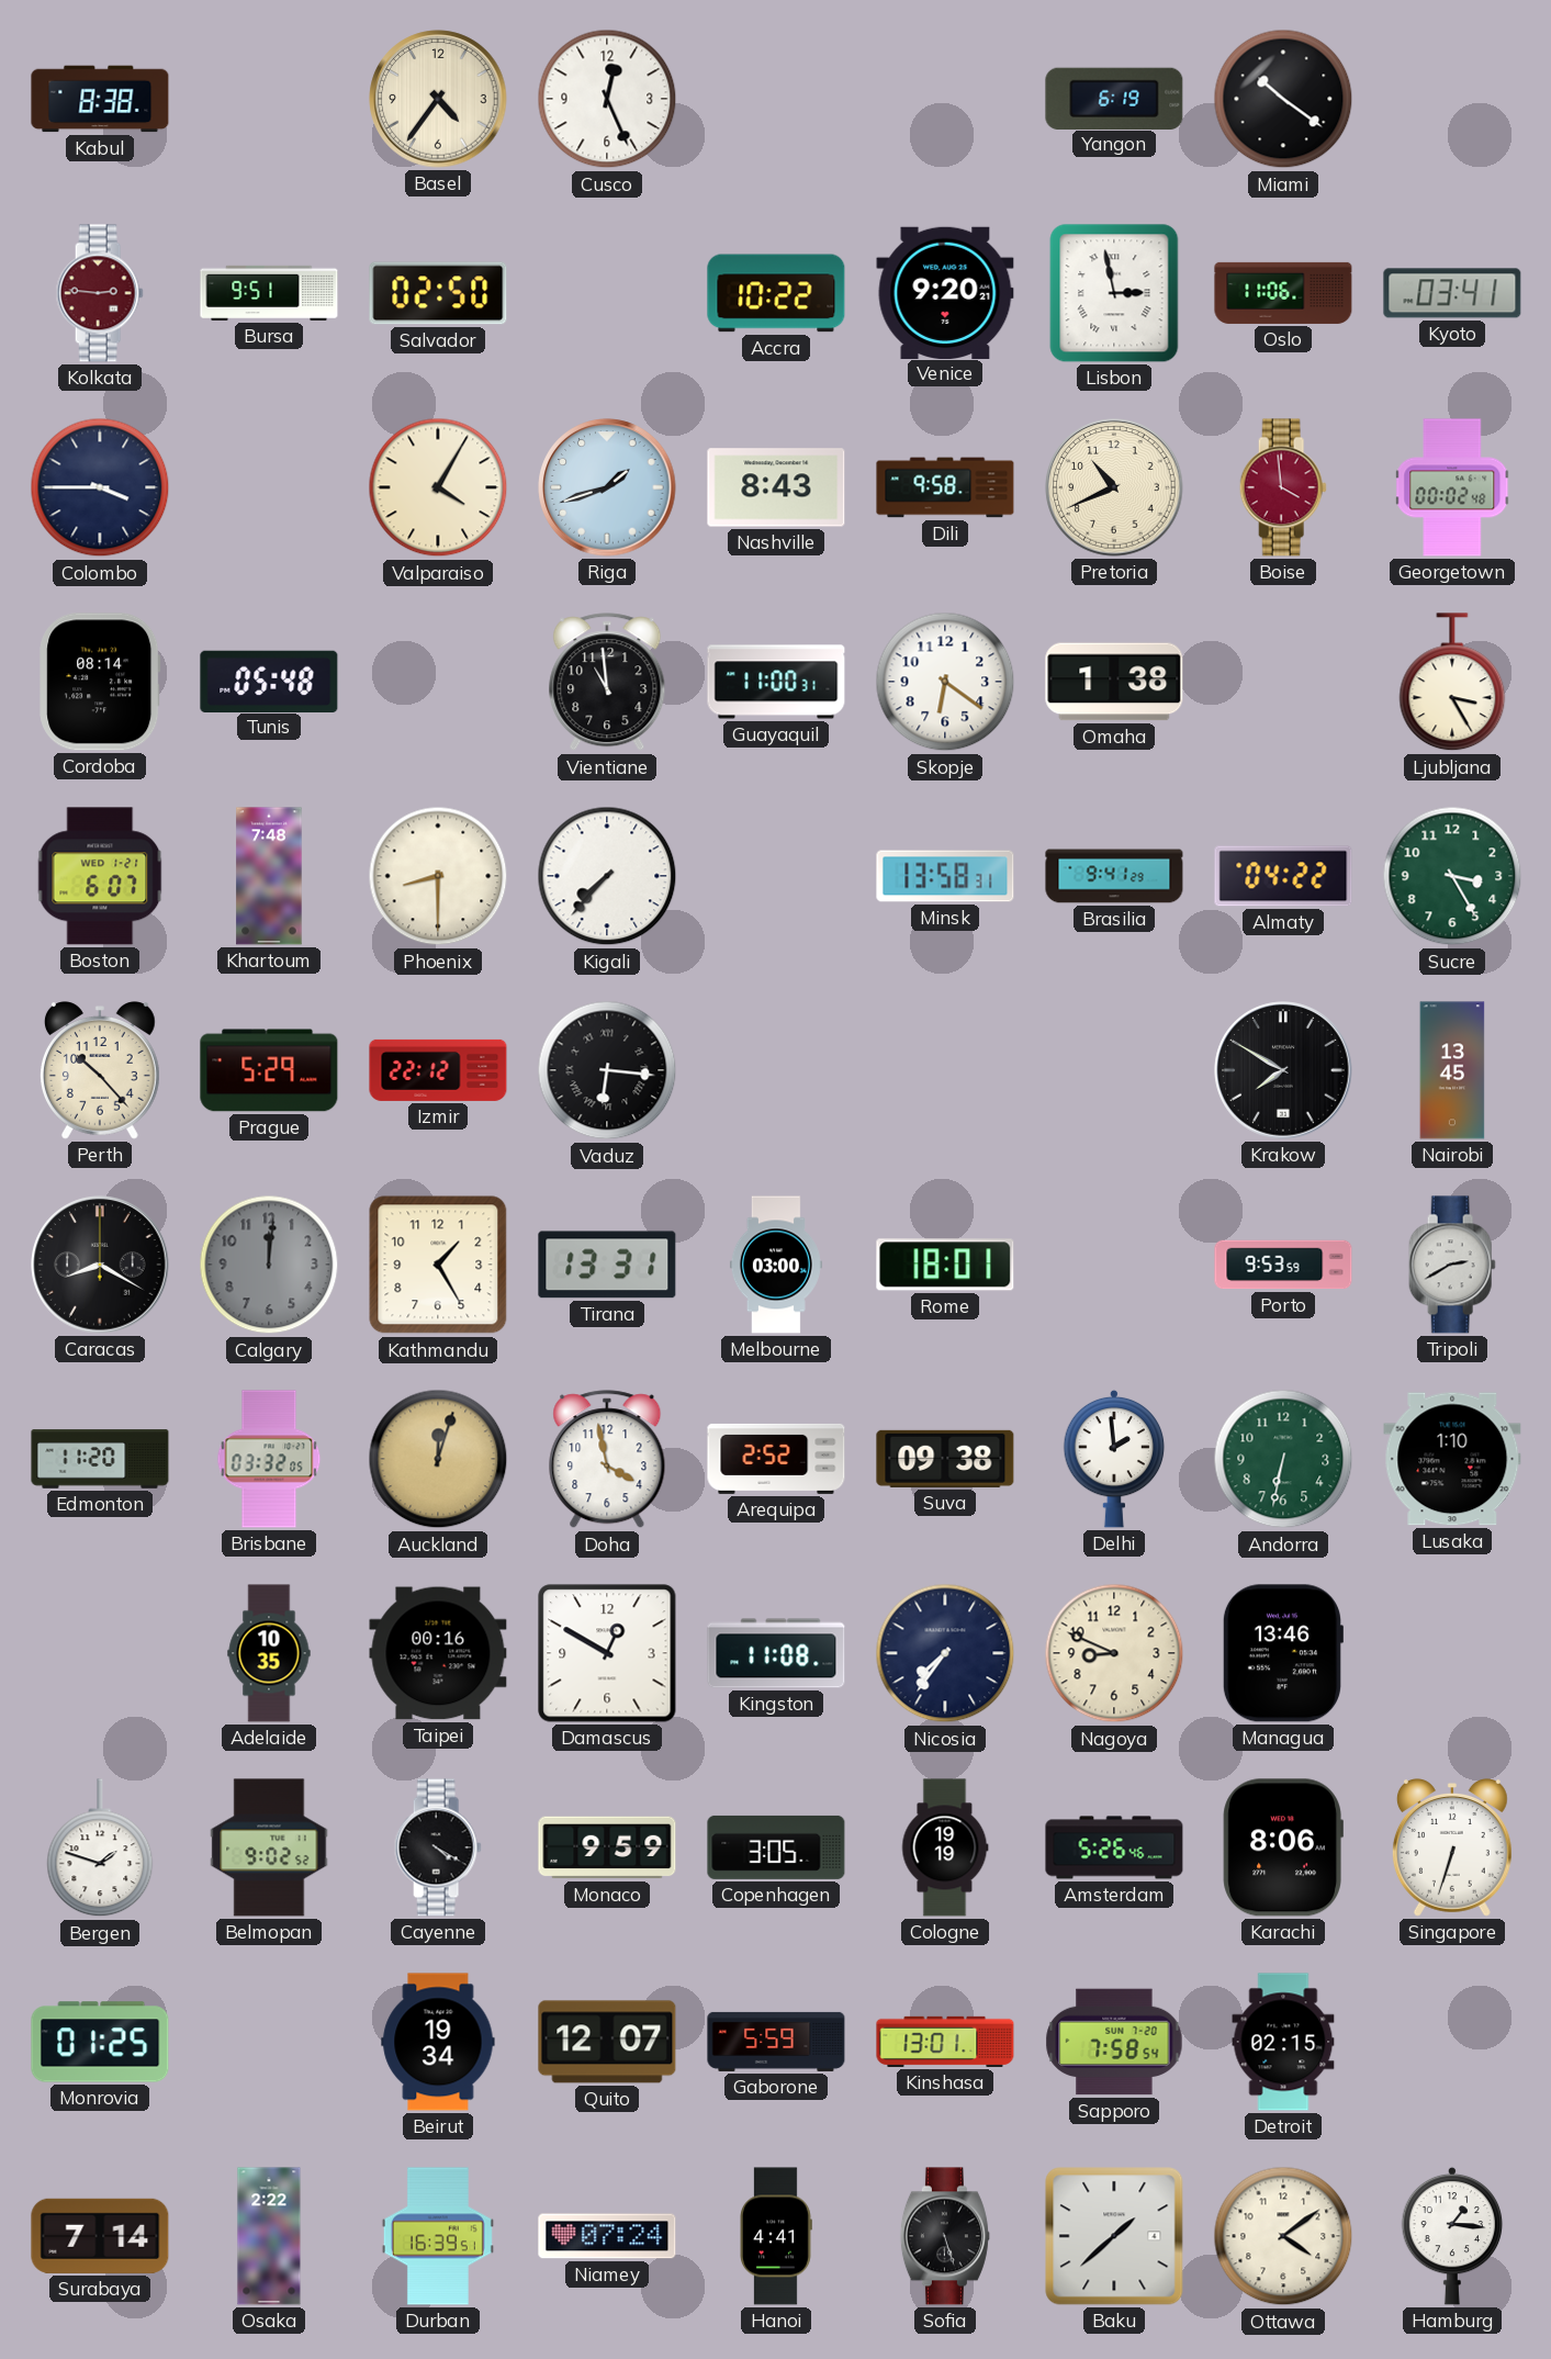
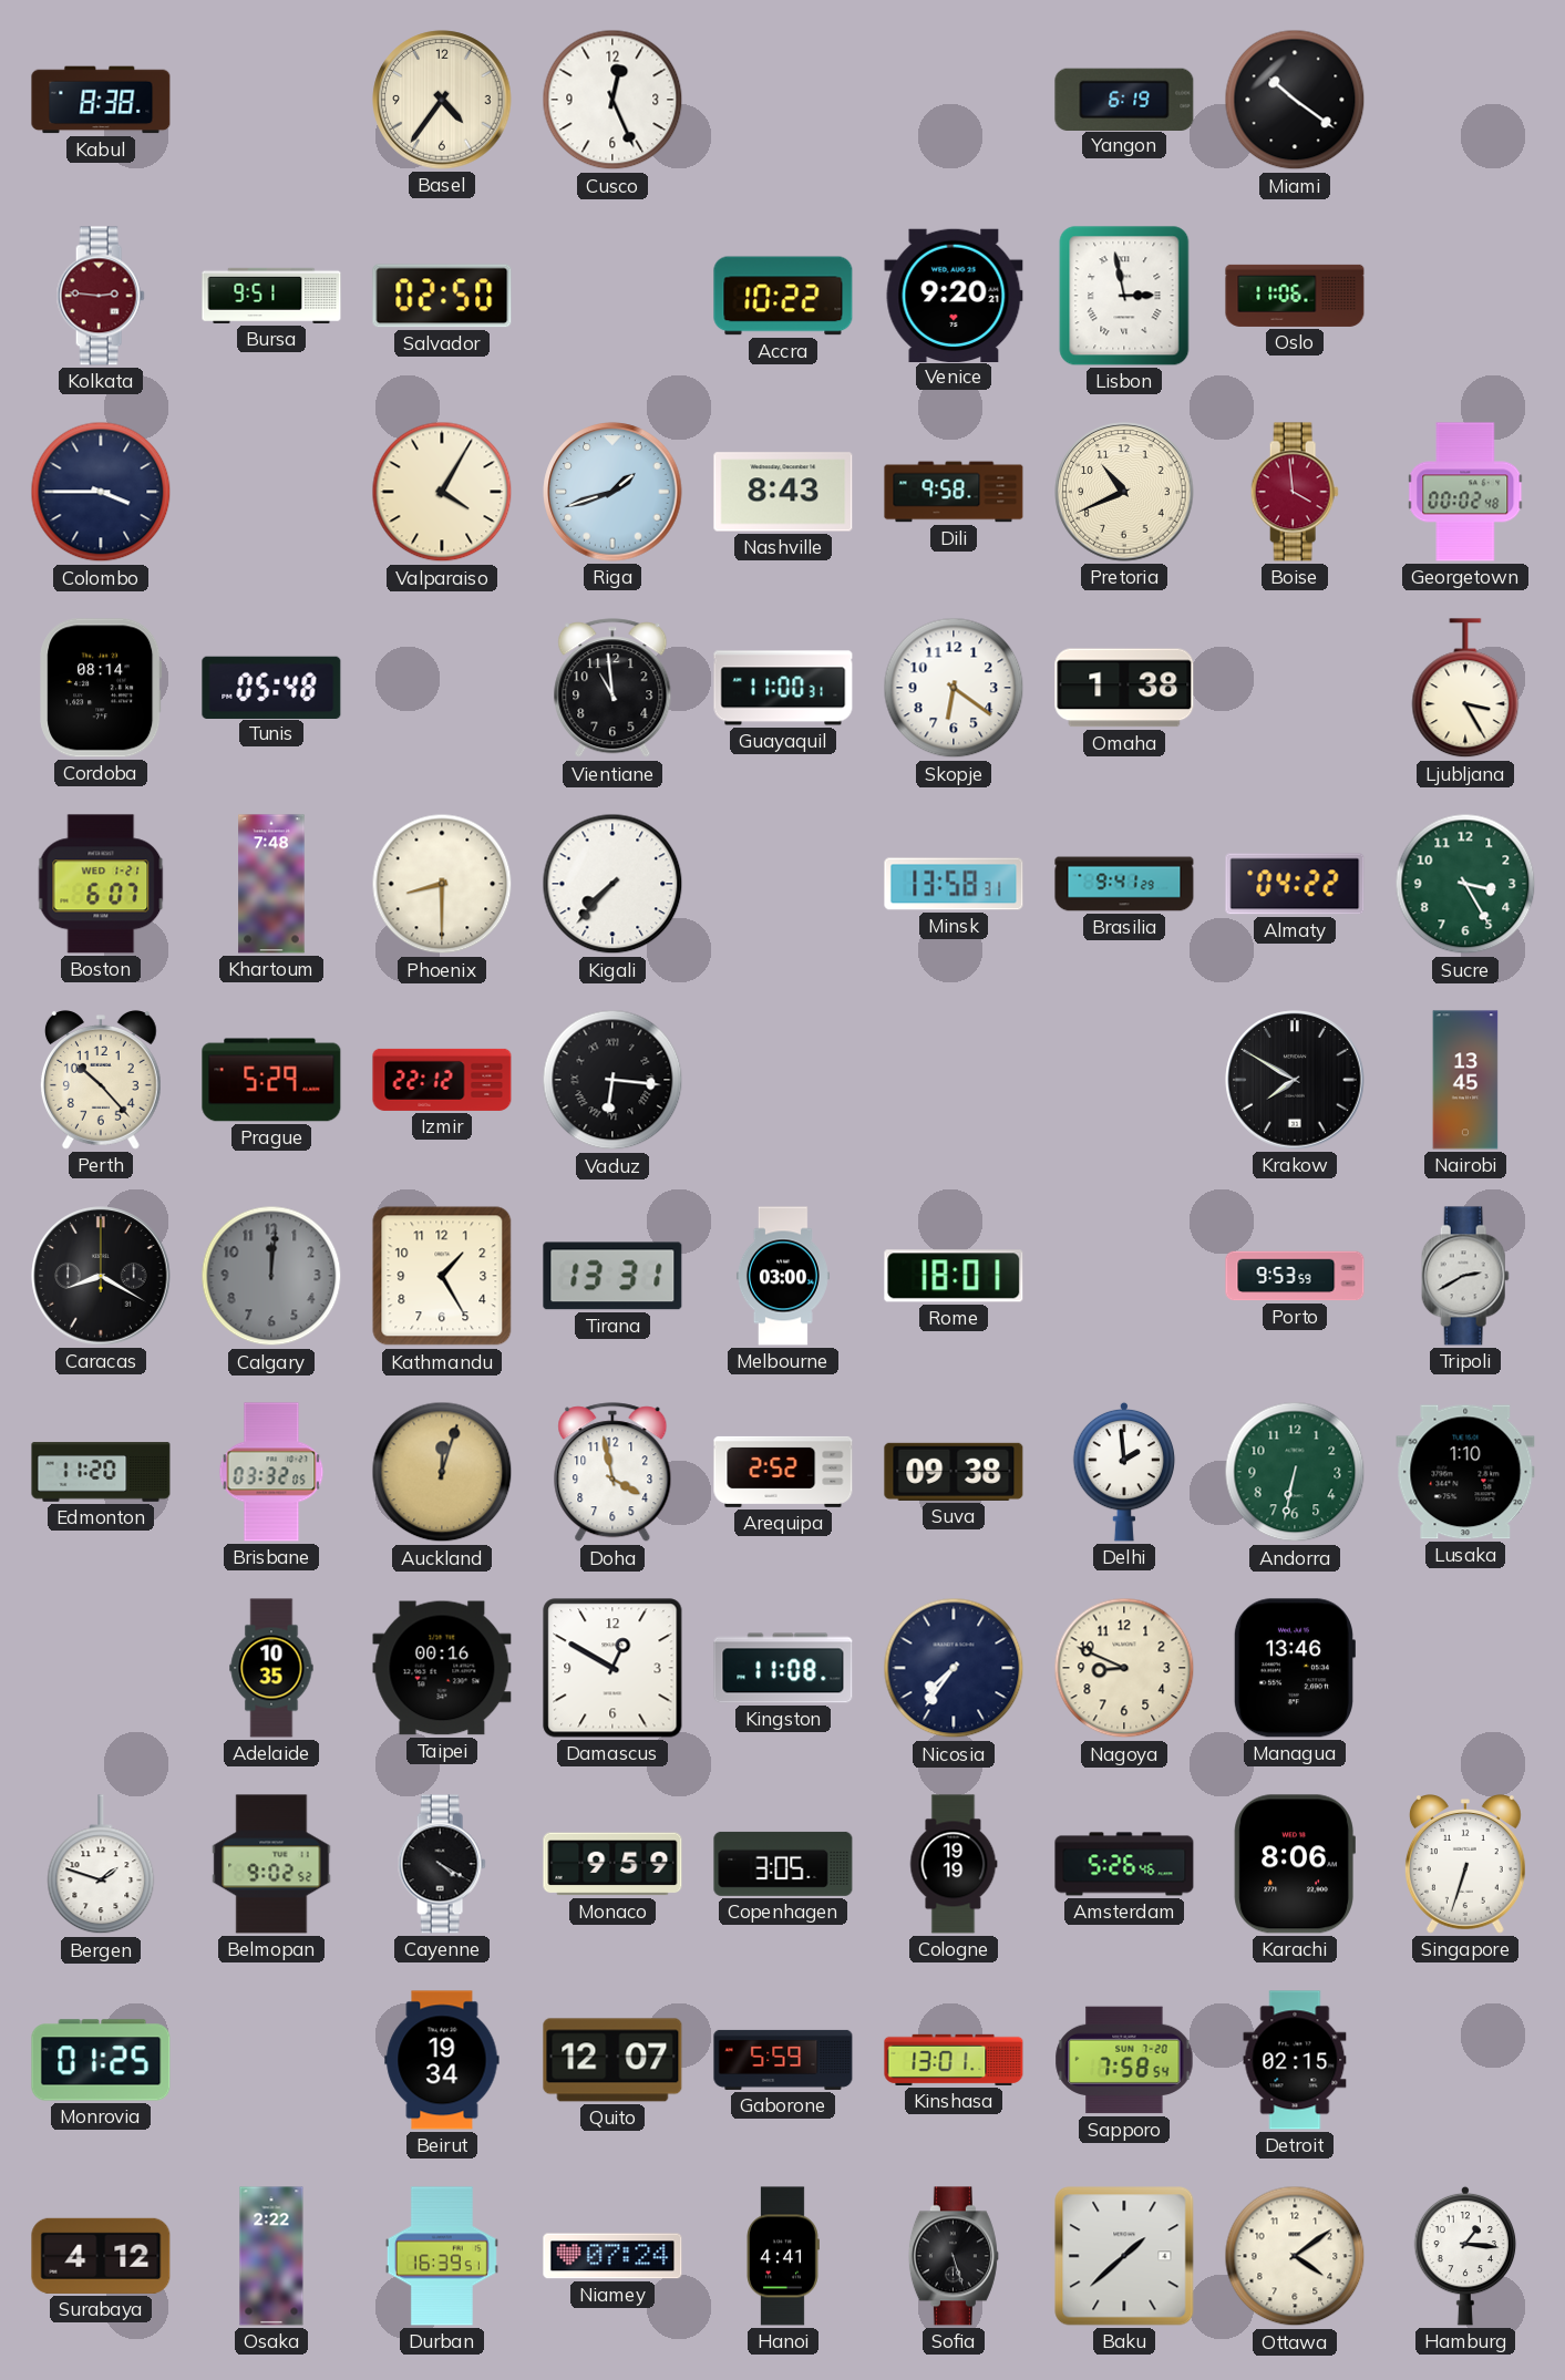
Kyoto: 03:41 -> none
Surabaya: 7:14 -> 4:12
